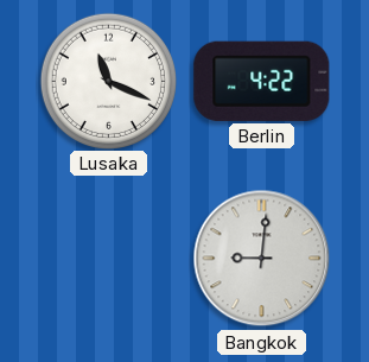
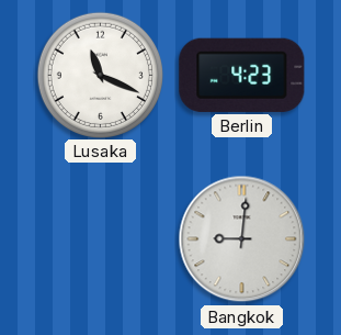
Berlin: 4:22 -> 4:23
